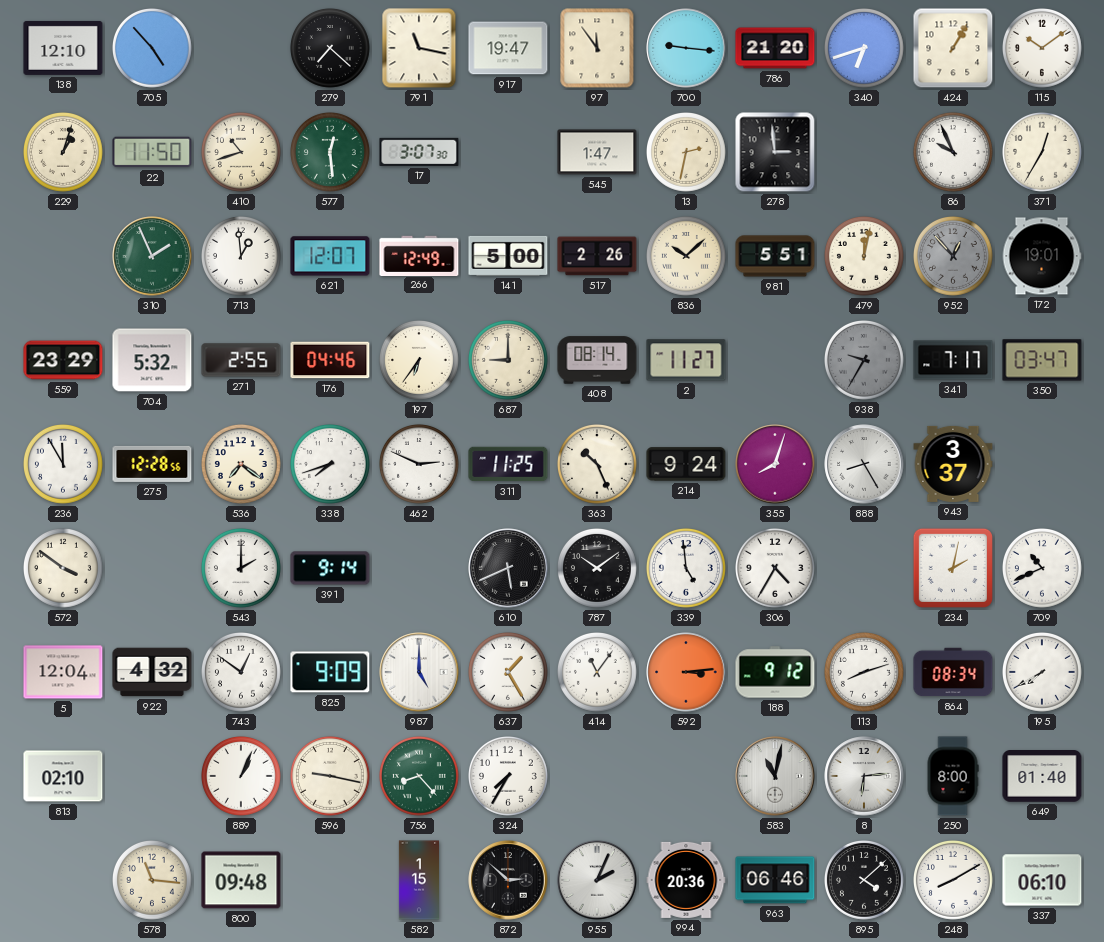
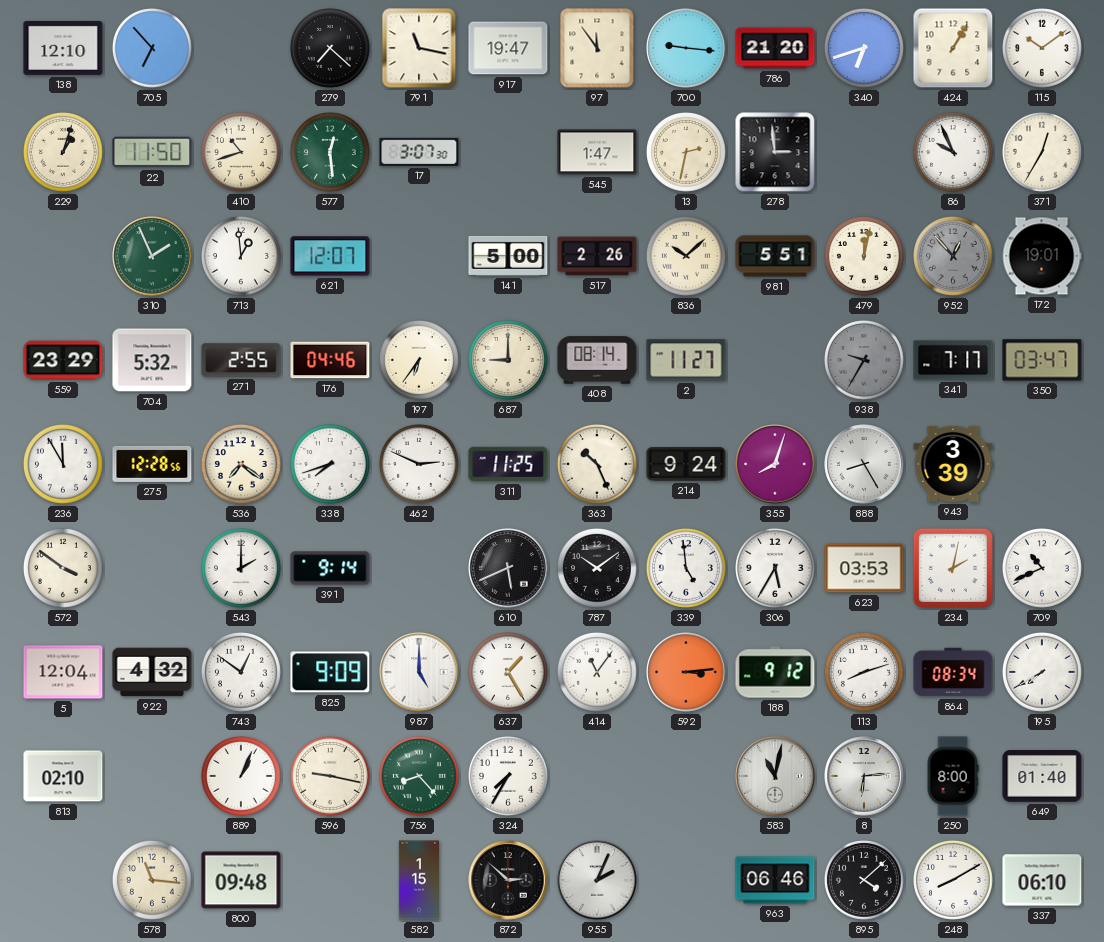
705: 4:53 -> 6:53
266: 12:49 -> none
943: 3:37 -> 3:39
306: 4:35 -> 5:35
623: none -> 03:53
994: 20:36 -> none
